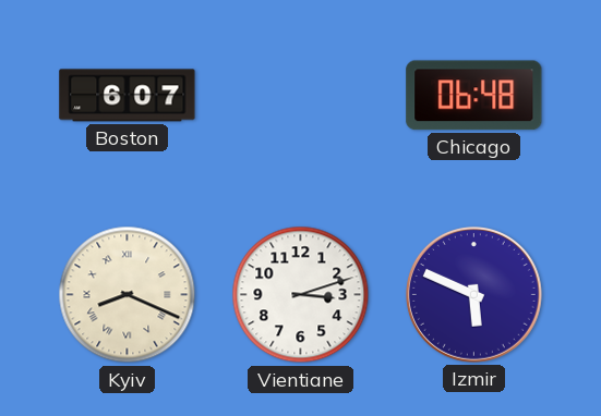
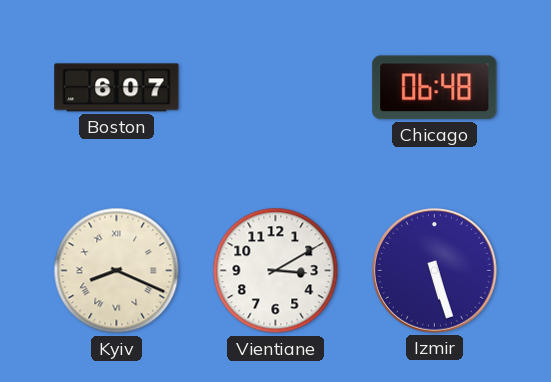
Vientiane: 3:12 -> 3:10
Izmir: 5:49 -> 5:27
